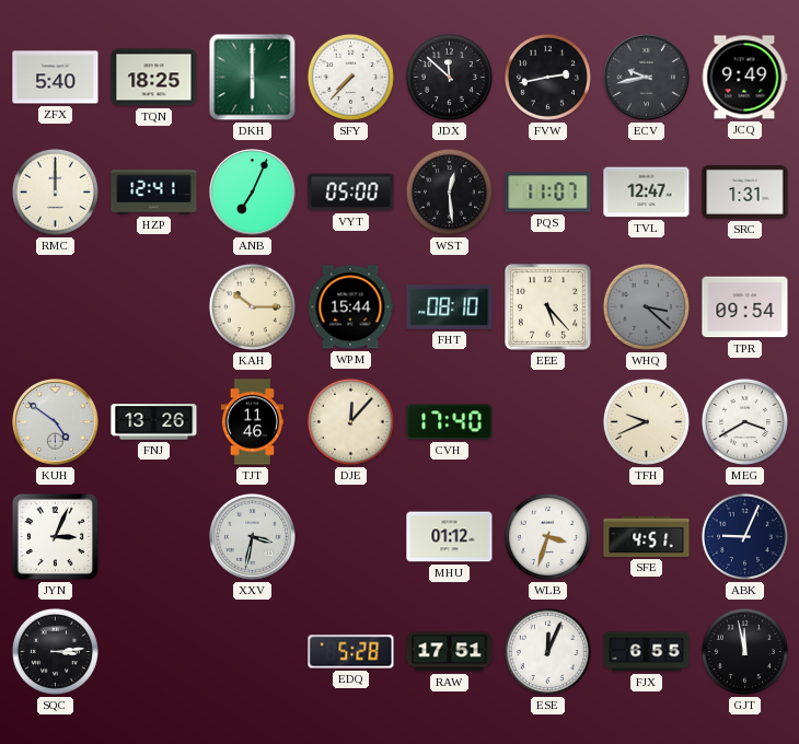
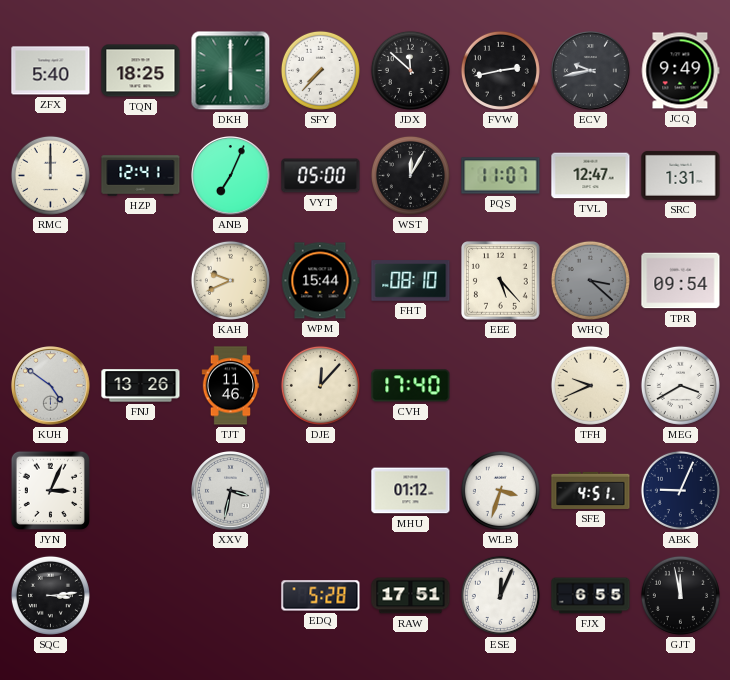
WST: 12:29 -> 12:05
KAH: 10:15 -> 9:41
